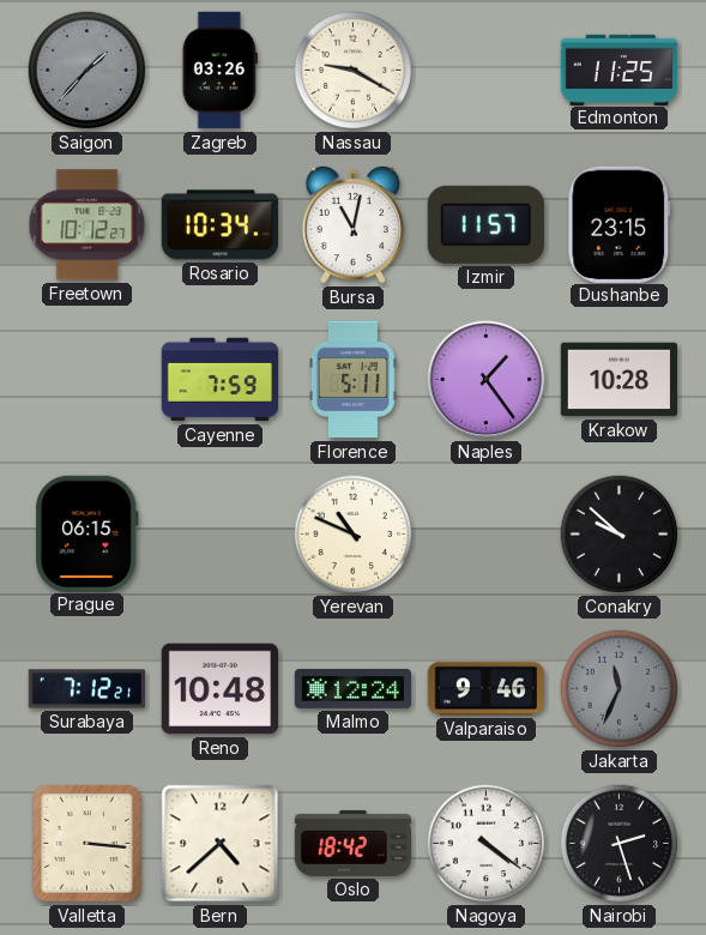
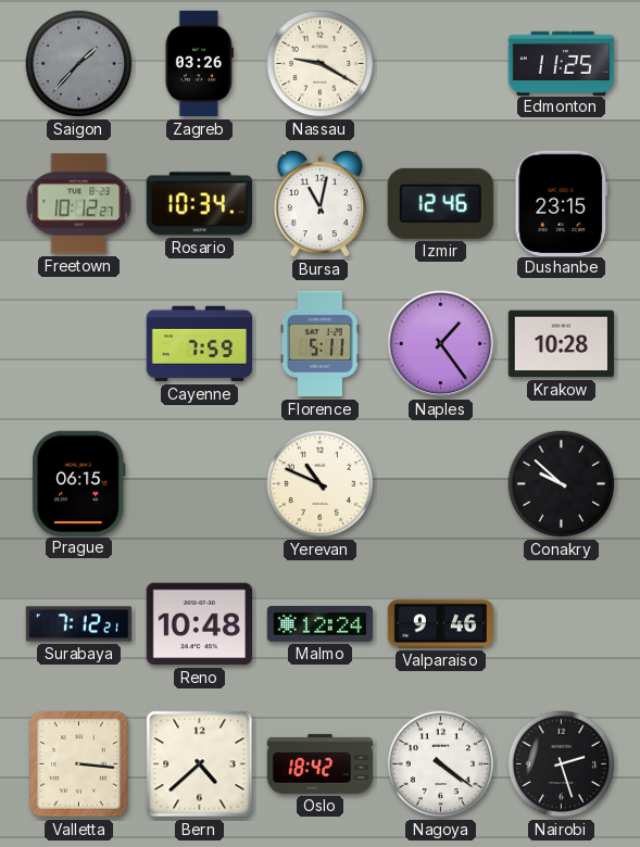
Izmir: 11:57 -> 12:46
Jakarta: 11:34 -> none
